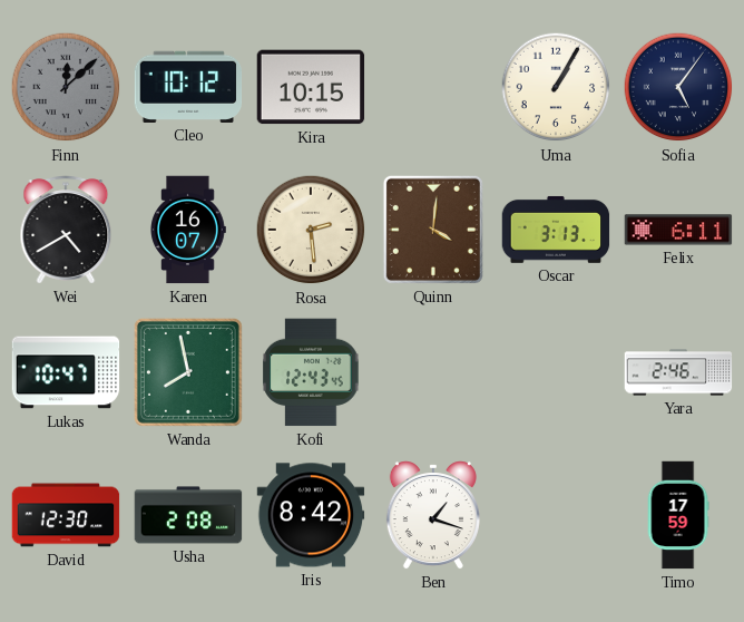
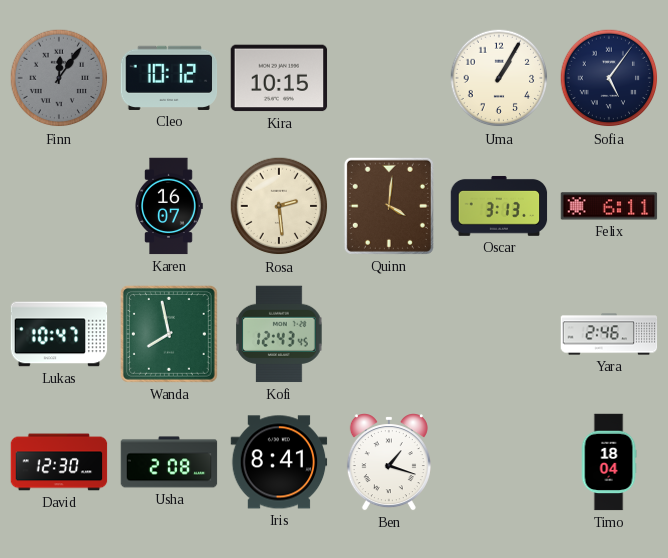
Finn: 12:08 -> 12:06
Wei: 4:40 -> none
Iris: 8:42 -> 8:41
Timo: 17:59 -> 18:04
